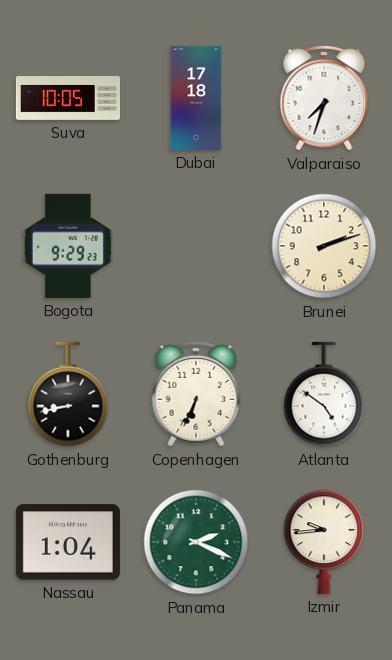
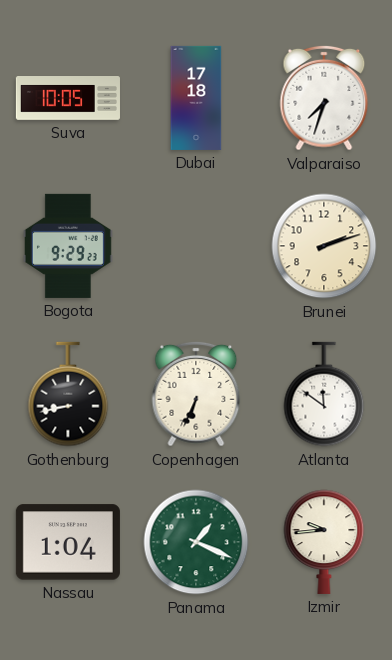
Atlanta: 4:51 -> 11:51
Panama: 2:19 -> 1:19
